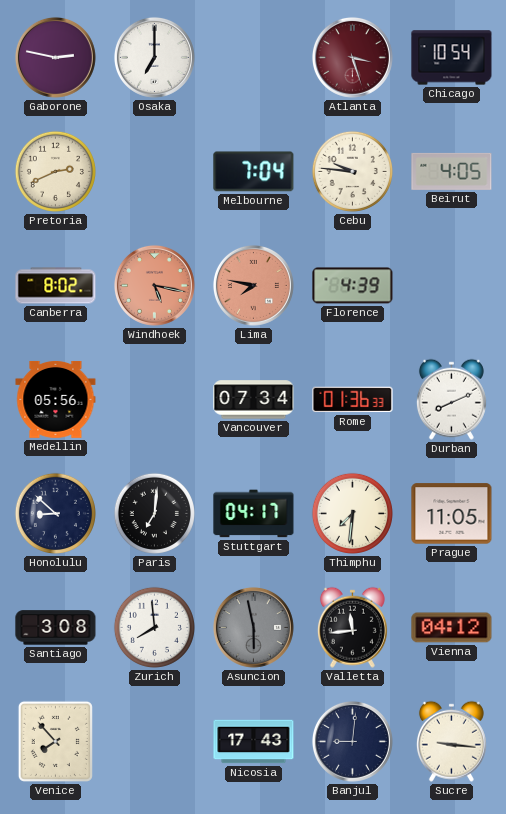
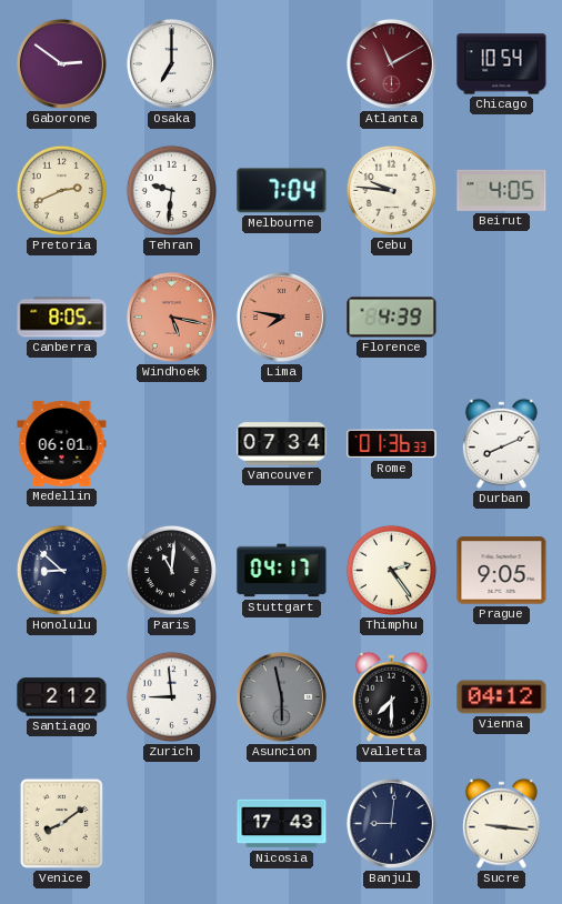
Gaborone: 2:47 -> 2:51
Atlanta: 3:27 -> 11:10
Tehran: none -> 9:31
Canberra: 8:02 -> 8:05
Medellin: 05:56 -> 06:01
Paris: 7:01 -> 11:01
Thimphu: 7:31 -> 2:24
Prague: 11:05 -> 9:05
Santiago: 3:08 -> 2:12
Zurich: 7:59 -> 8:59
Valletta: 11:44 -> 7:30
Venice: 7:53 -> 8:09
